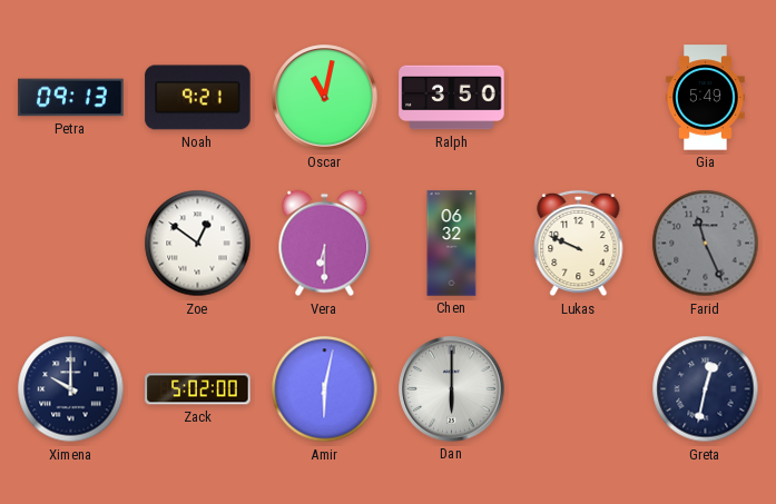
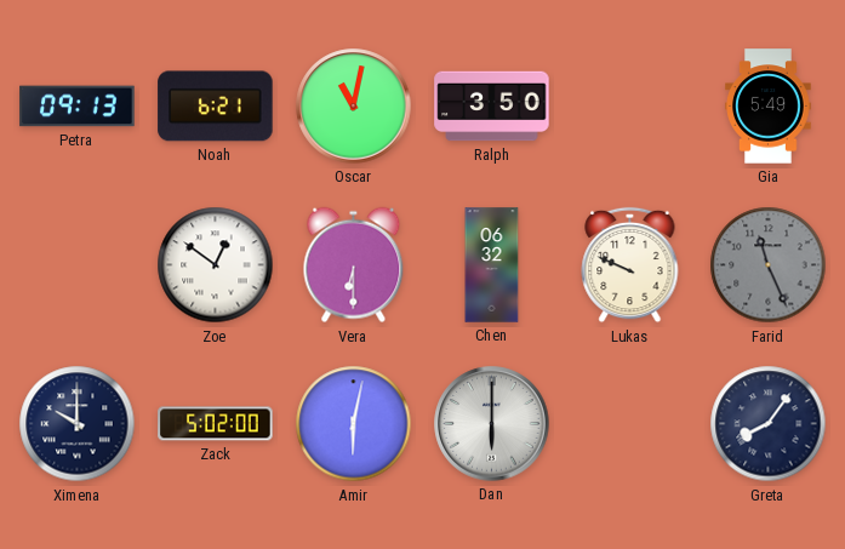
Noah: 9:21 -> 6:21
Greta: 12:32 -> 8:06
